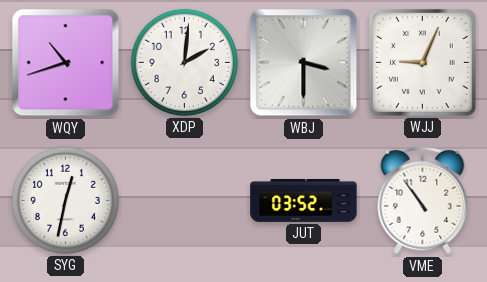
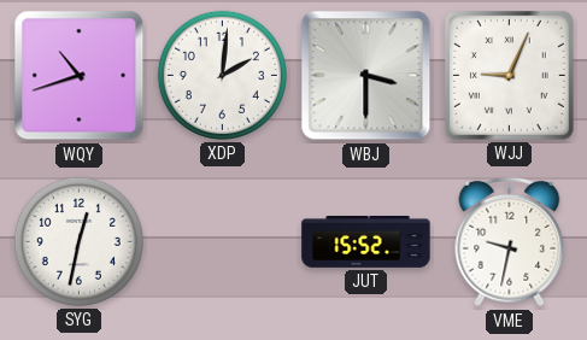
JUT: 03:52 -> 15:52
VME: 10:54 -> 9:32
